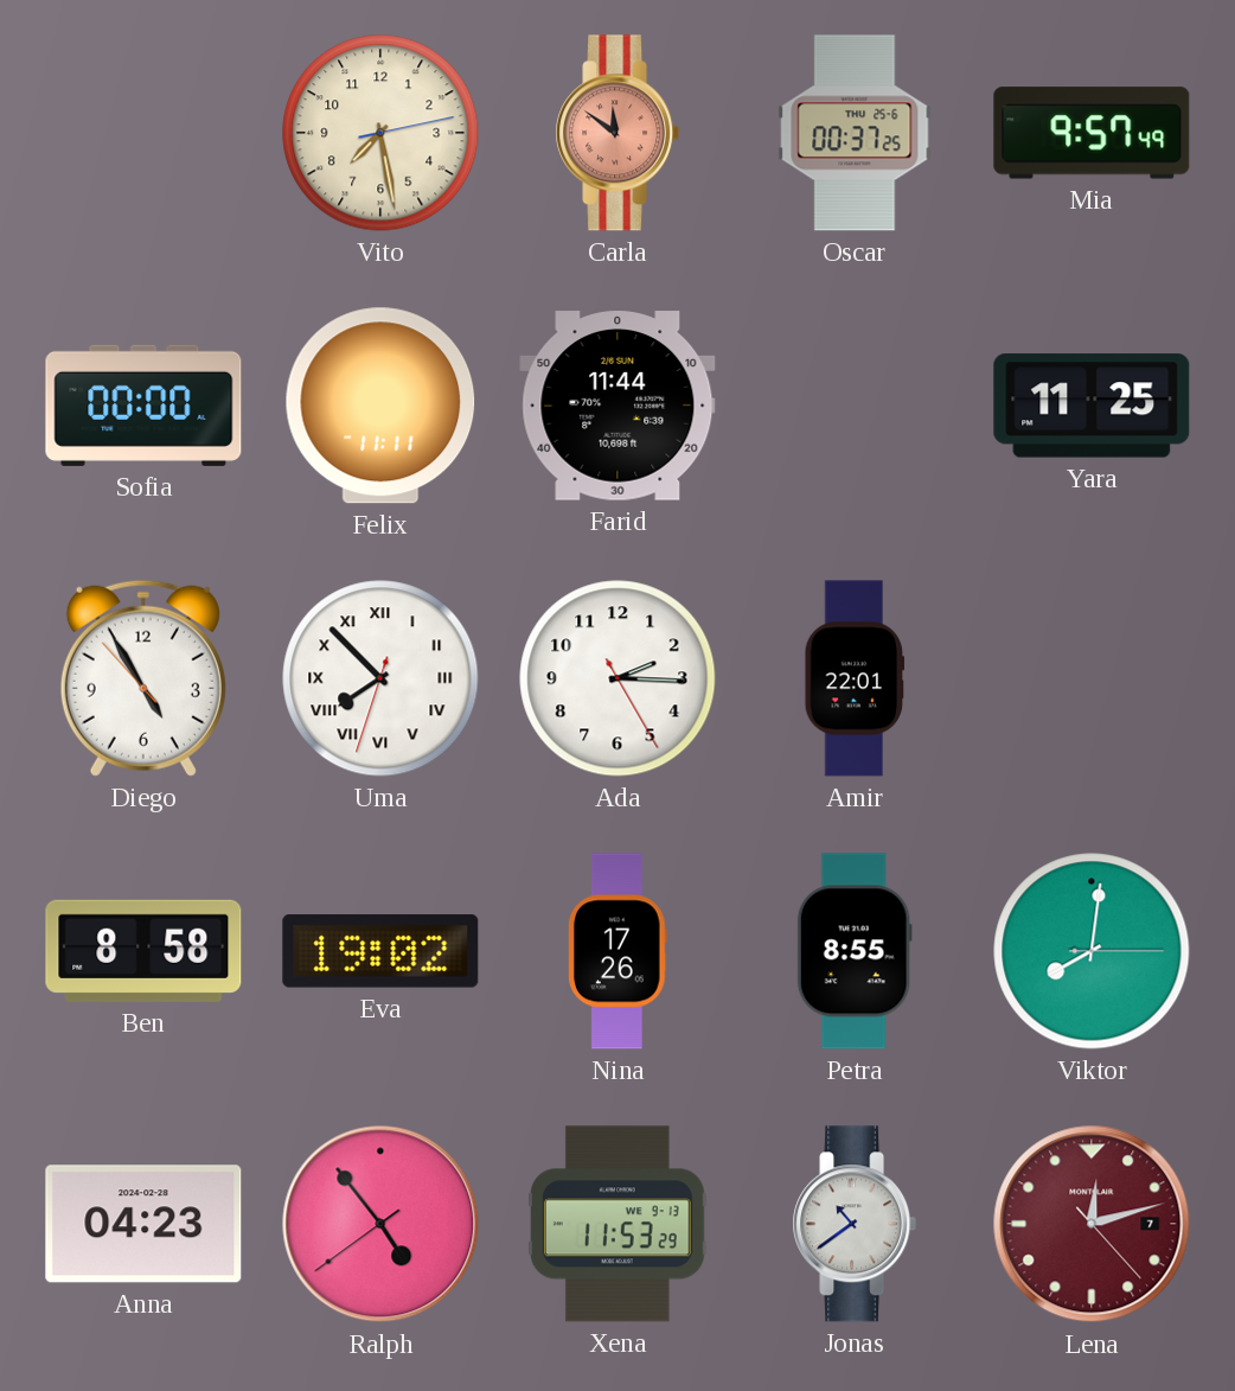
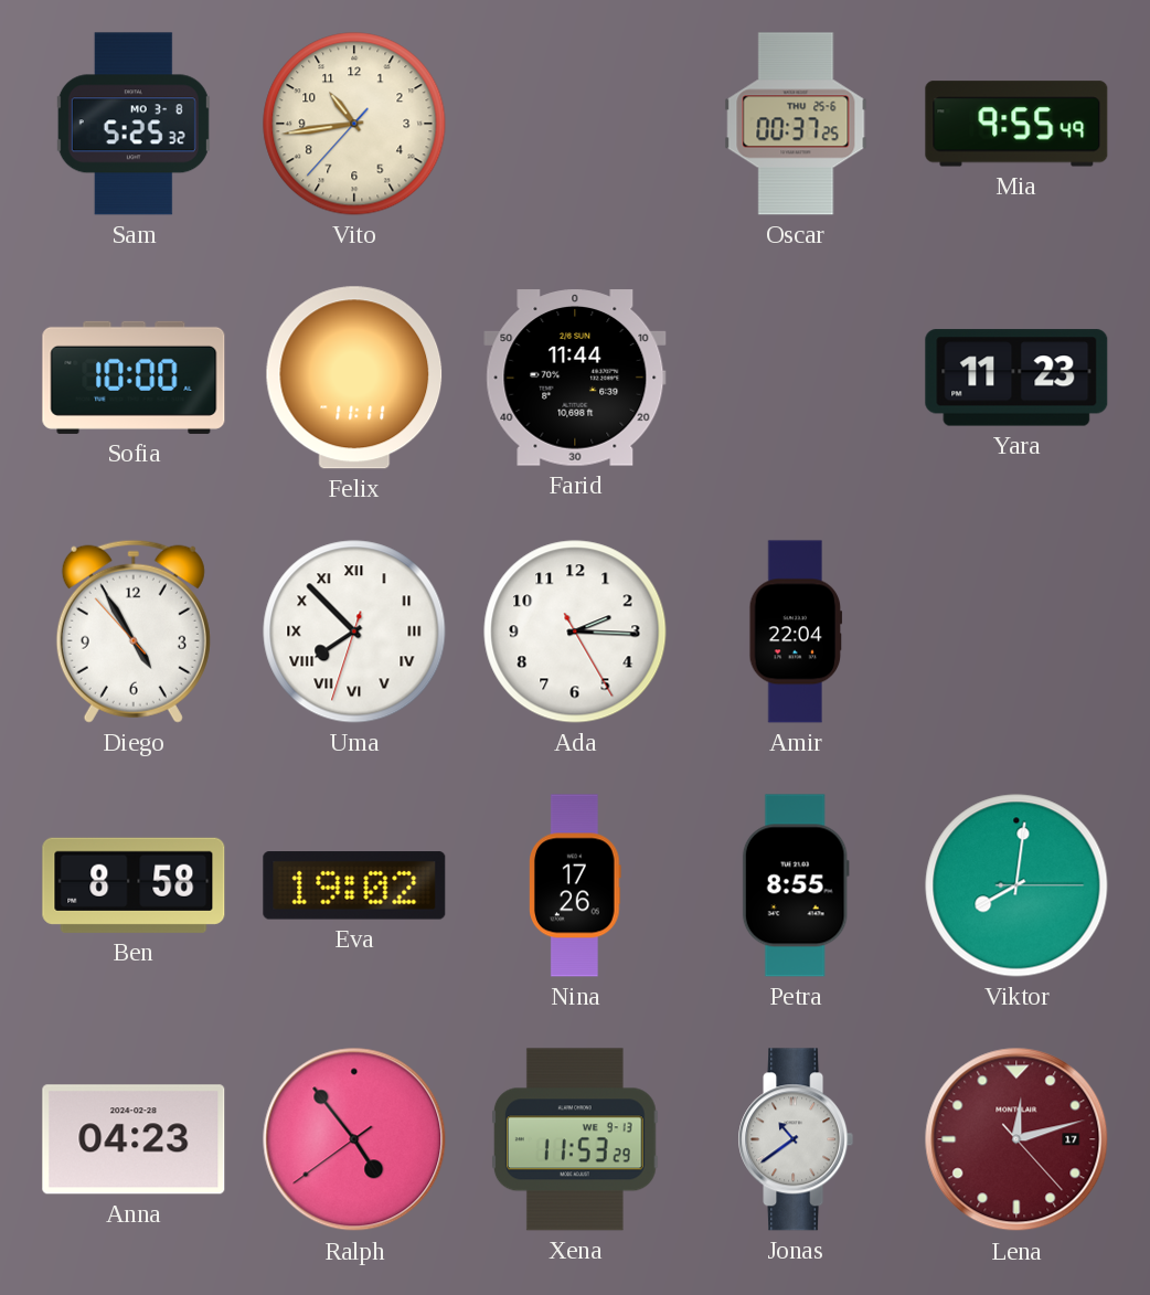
Sam: none -> 5:25
Vito: 7:28 -> 10:43
Carla: 11:51 -> none
Mia: 9:57 -> 9:55
Sofia: 00:00 -> 10:00
Yara: 11:25 -> 11:23
Amir: 22:01 -> 22:04
Lena date: 7 -> 17
